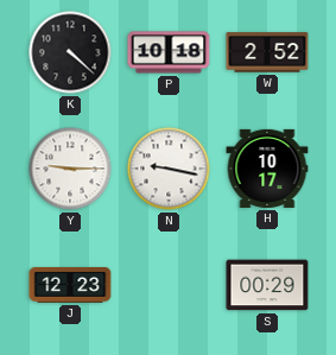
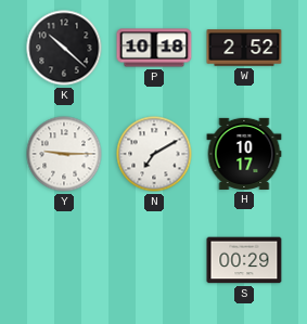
K: 4:22 -> 10:22
N: 9:17 -> 7:10
J: 12:23 -> none
